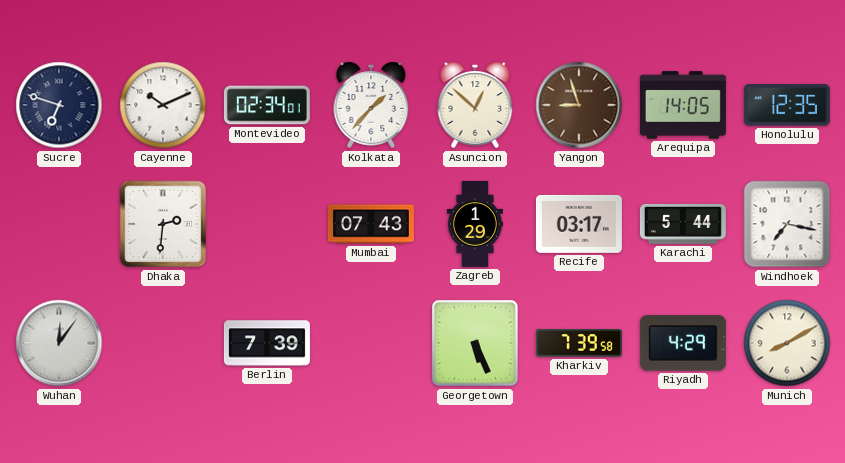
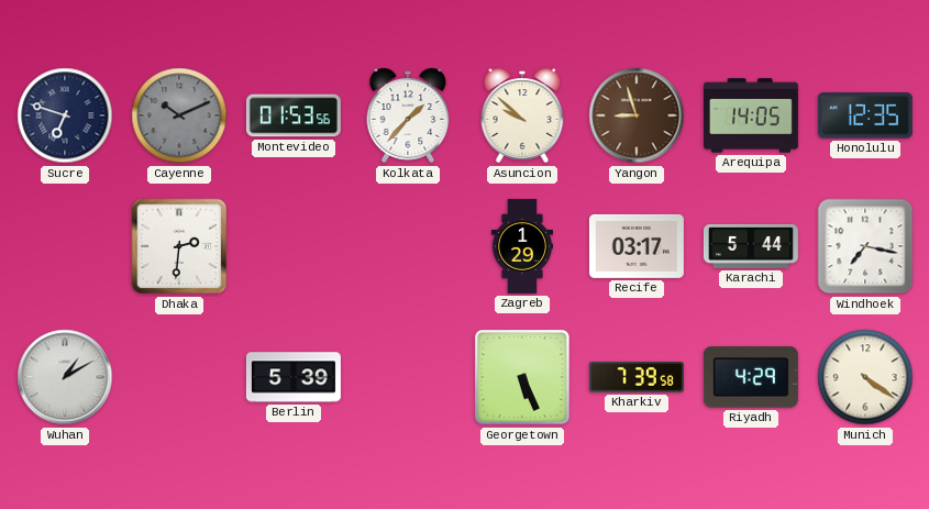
Cayenne dial: white -> grey
Montevideo: 02:34 -> 01:53
Asuncion: 12:52 -> 9:52
Mumbai: 07:43 -> none
Wuhan: 12:06 -> 1:10
Berlin: 7:39 -> 5:39
Munich: 8:10 -> 4:21
